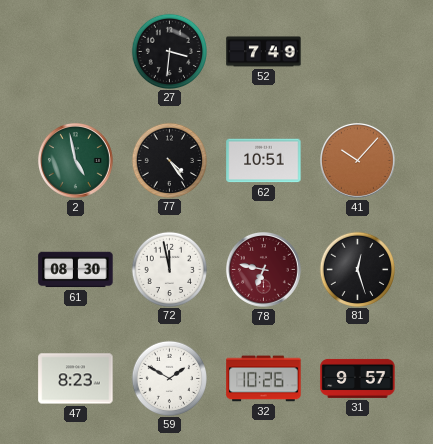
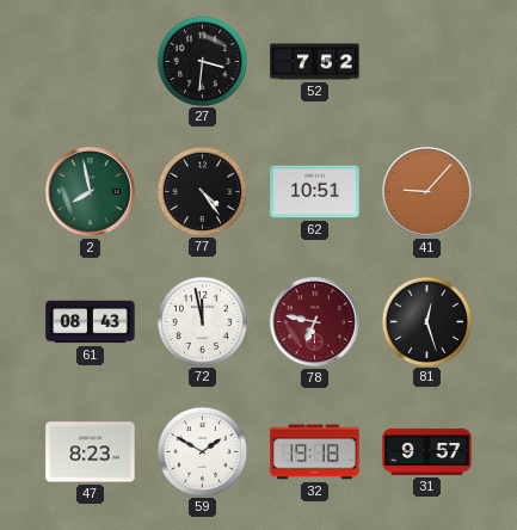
52: 7:49 -> 7:52
2: 4:58 -> 7:58
41: 10:07 -> 9:07
61: 08:30 -> 08:43
32: 10:26 -> 19:18
